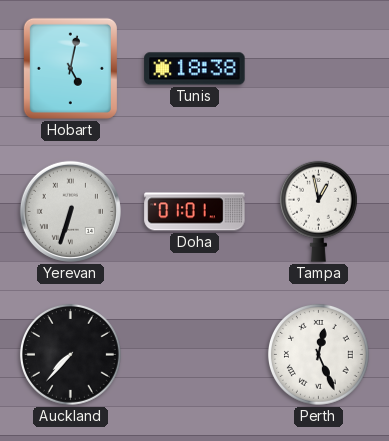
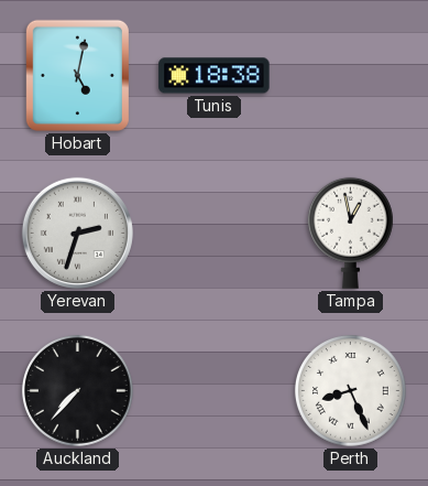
Yerevan: 6:33 -> 2:33
Doha: 01:01 -> none
Perth: 12:26 -> 8:26
